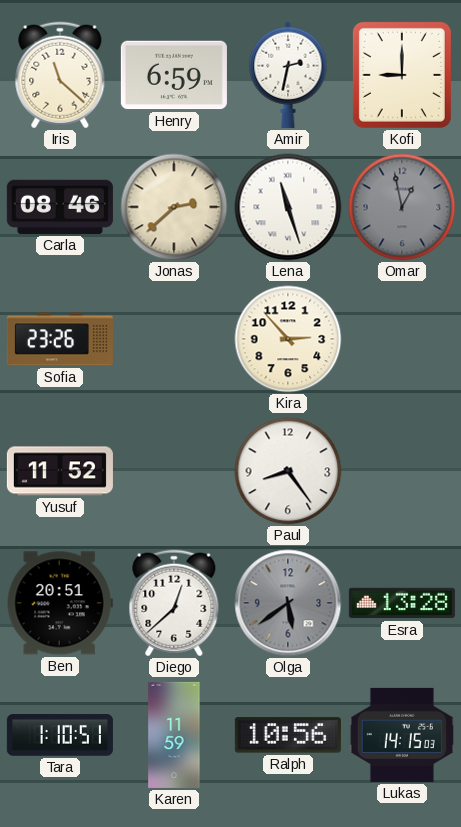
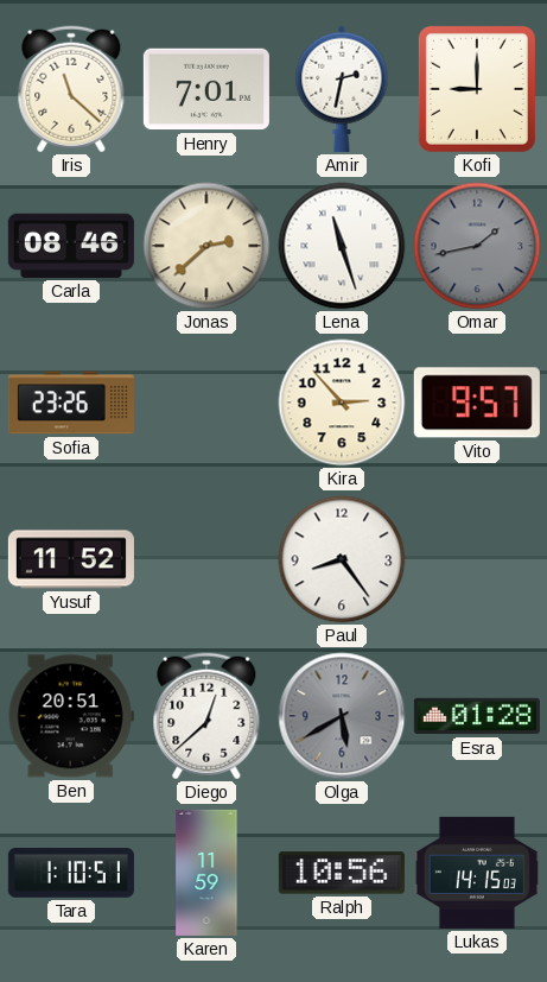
Henry: 6:59 -> 7:01
Omar: 12:58 -> 1:43
Vito: none -> 9:57
Olga: 5:39 -> 5:40
Esra: 13:28 -> 01:28
